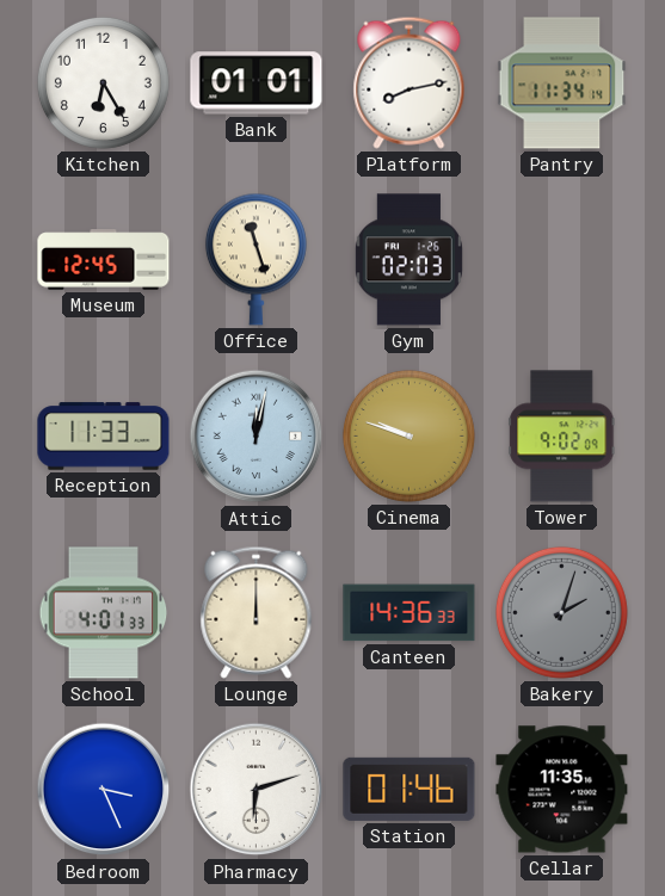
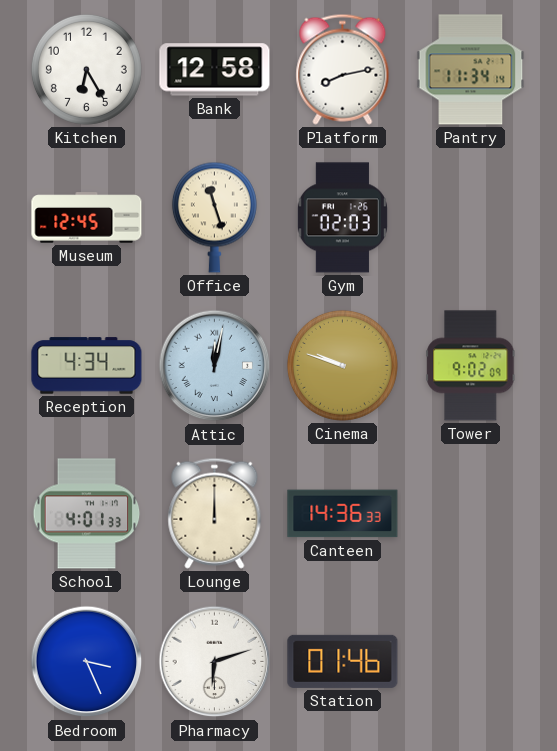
Bank: 01:01 -> 12:58
Reception: 11:33 -> 4:34
Bakery: 2:03 -> none
Cellar: 11:35 -> none
